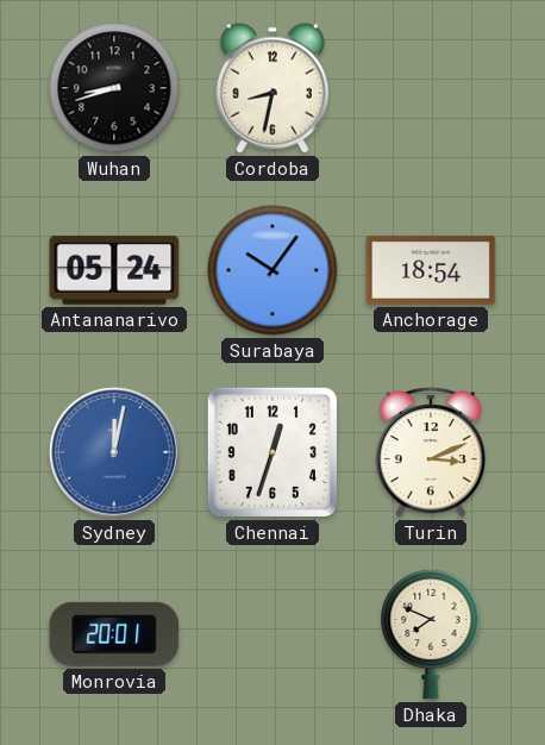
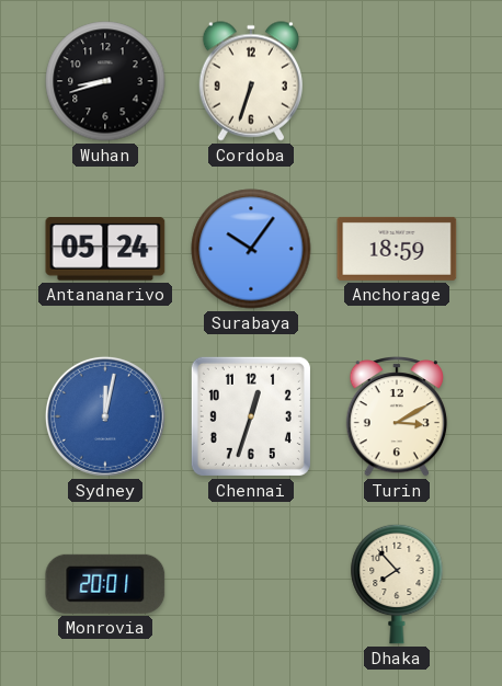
Cordoba: 8:32 -> 6:33
Anchorage: 18:54 -> 18:59
Turin: 3:11 -> 3:10
Dhaka: 7:49 -> 7:53
